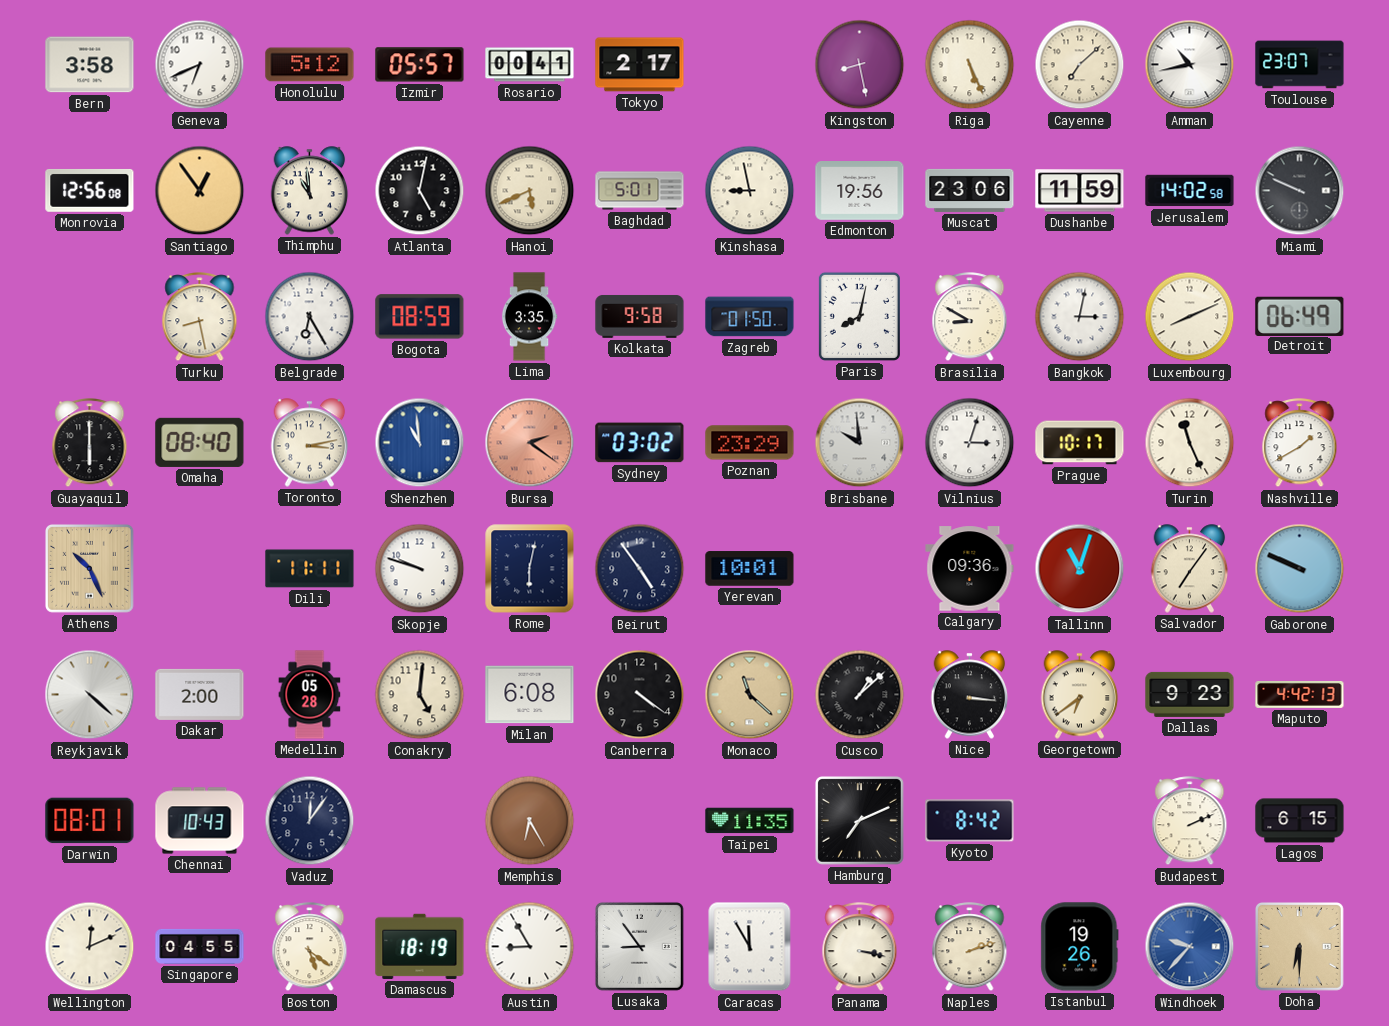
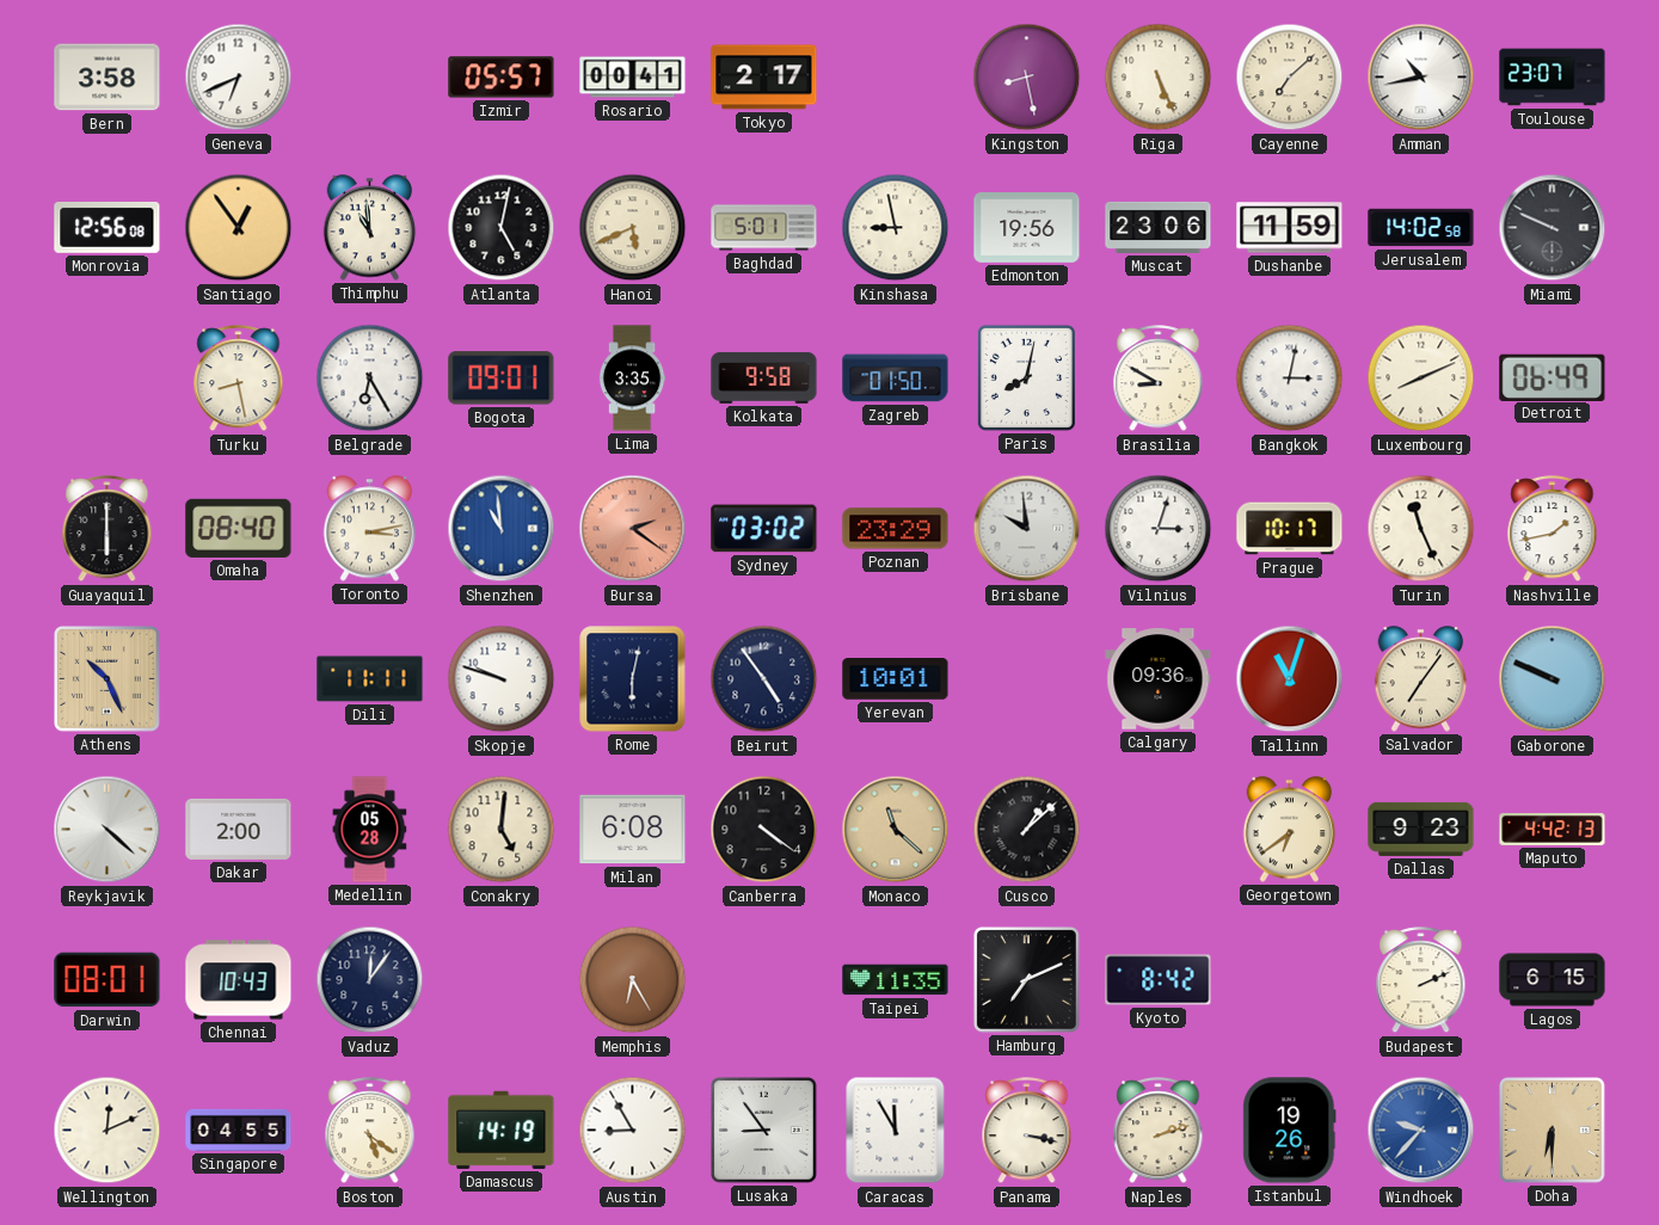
Honolulu: 5:12 -> none
Bogota: 08:59 -> 09:01
Nashville: 1:40 -> 1:43
Nice: 3:16 -> none
Damascus: 18:19 -> 14:19
